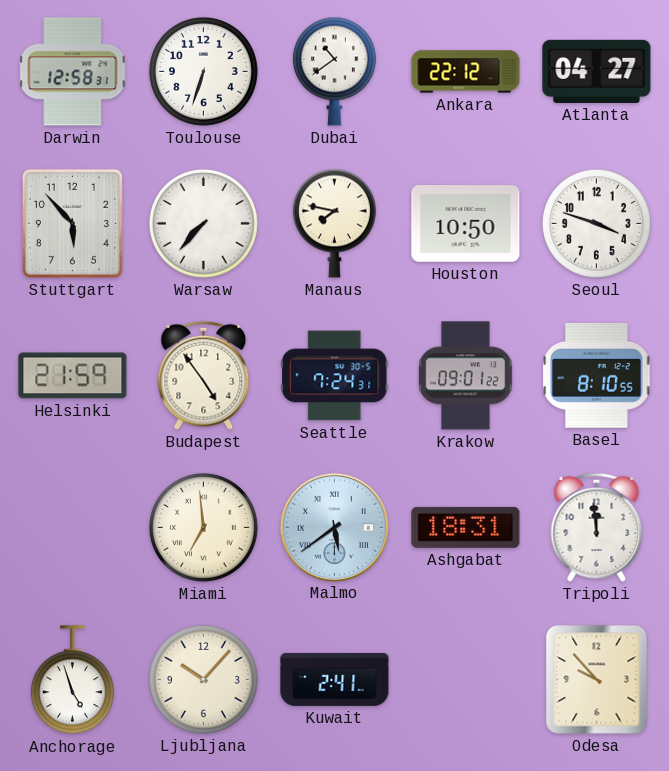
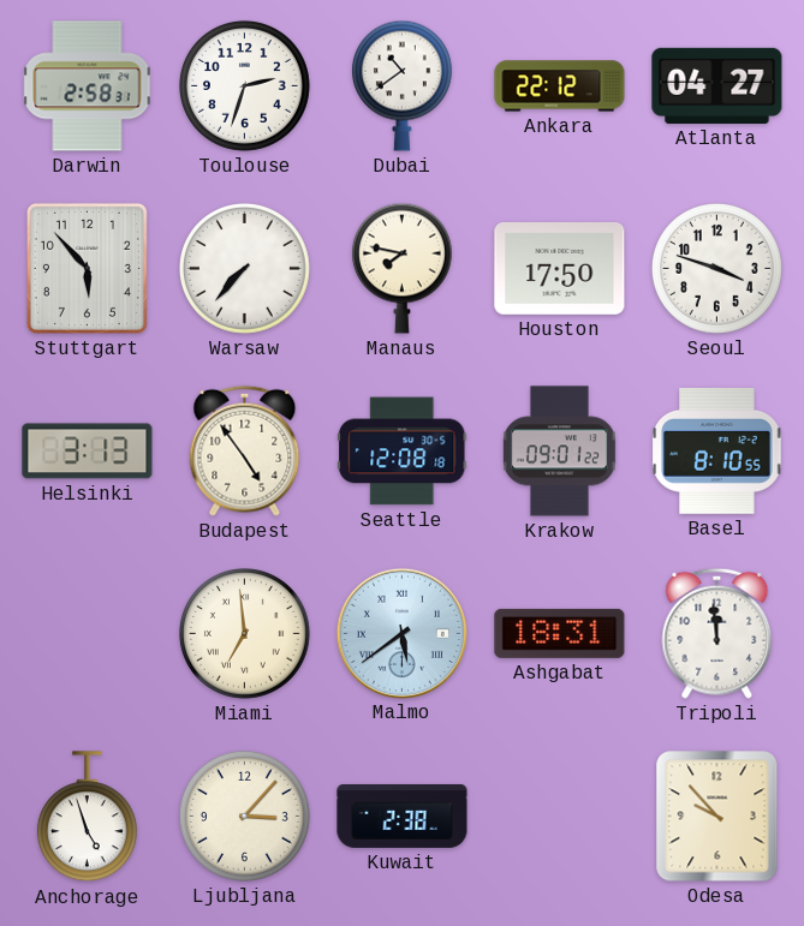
Darwin: 12:58 -> 2:58
Toulouse: 6:33 -> 2:33
Houston: 10:50 -> 17:50
Helsinki: 21:59 -> 3:13
Seattle: 7:24 -> 12:08
Ljubljana: 10:07 -> 3:07
Kuwait: 2:41 -> 2:38
